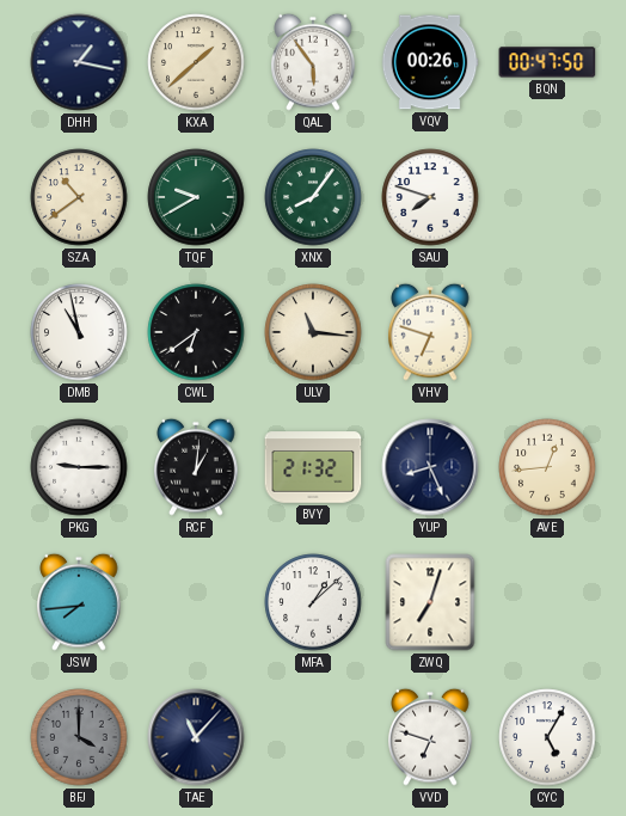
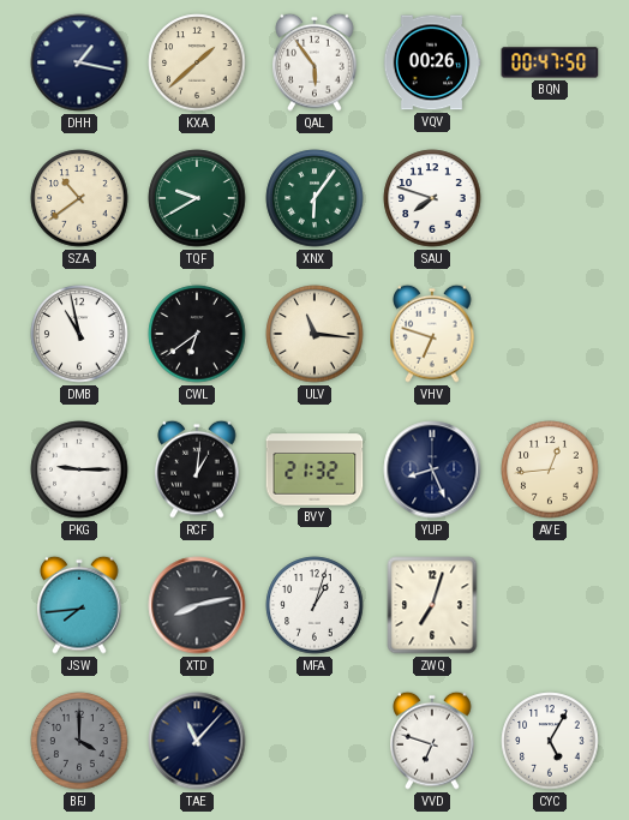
XNX: 8:06 -> 6:06
XTD: none -> 8:13
MFA: 1:08 -> 1:03
